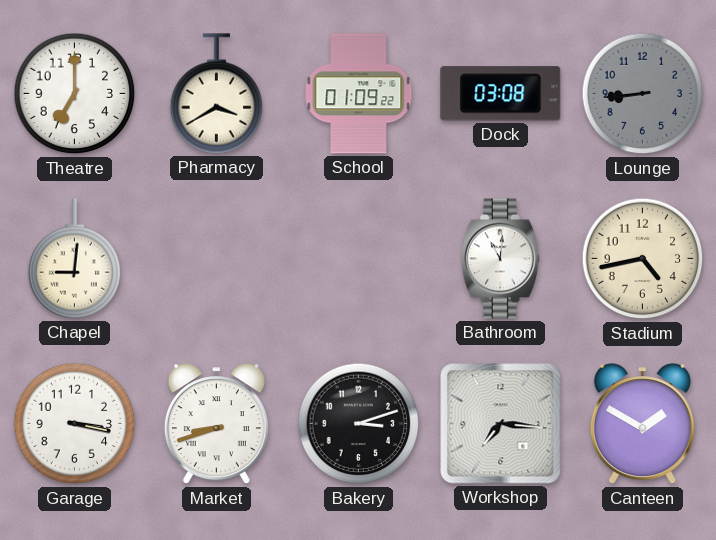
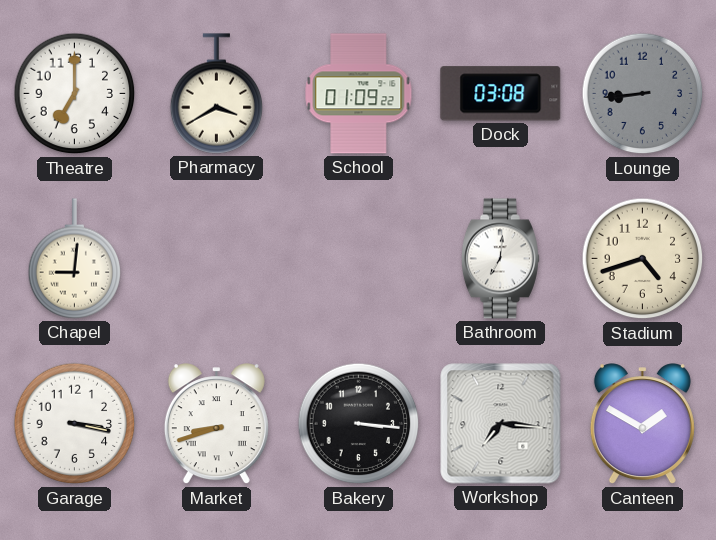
Bathroom: 11:01 -> 7:01
Stadium: 4:43 -> 4:42
Bakery: 3:12 -> 3:16
